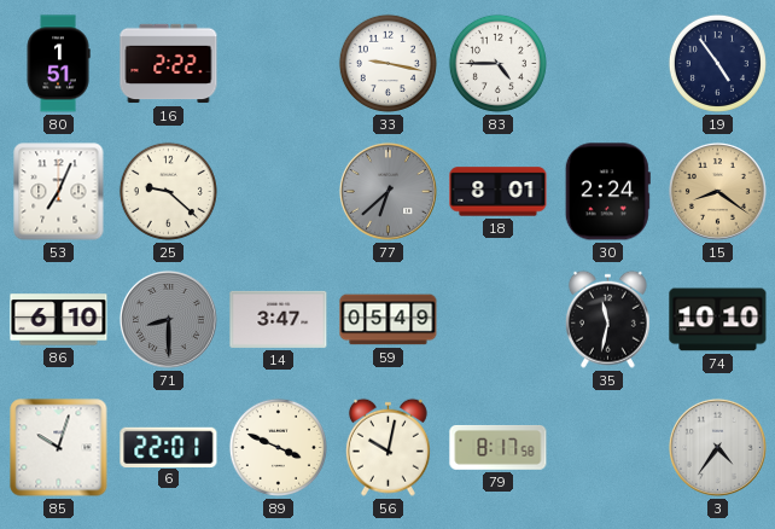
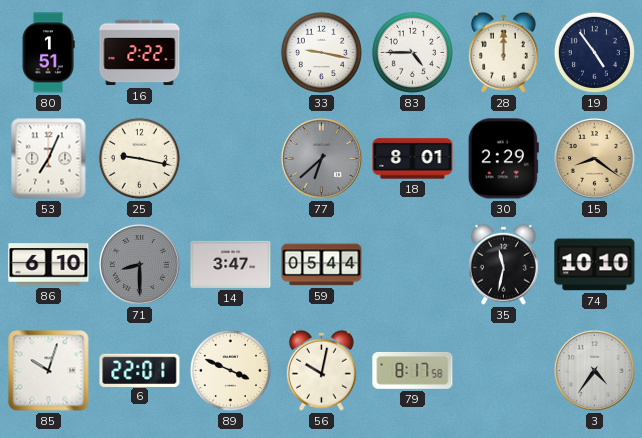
28: none -> 12:00
25: 9:22 -> 9:17
30: 2:24 -> 2:29
59: 05:49 -> 05:44
